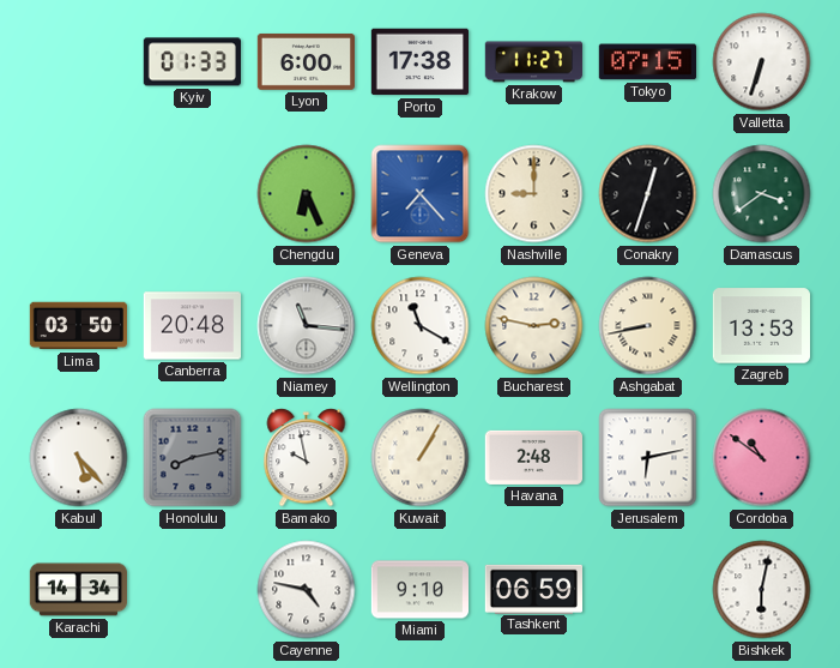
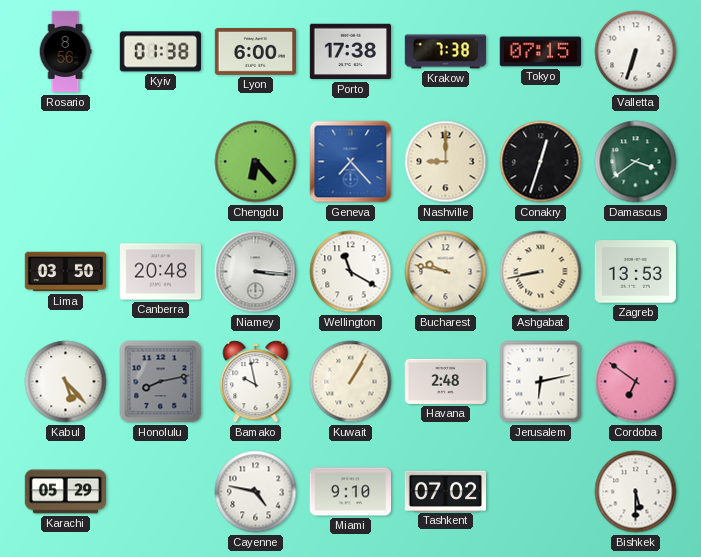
Rosario: none -> 8:56
Kyiv: 01:33 -> 01:38
Krakow: 11:27 -> 7:38
Chengdu: 6:26 -> 6:23
Niamey: 11:16 -> 3:16
Bucharest: 2:47 -> 9:47
Cordoba: 10:51 -> 6:51
Karachi: 14:34 -> 05:29
Tashkent: 06:59 -> 07:02
Bishkek: 6:02 -> 5:30
